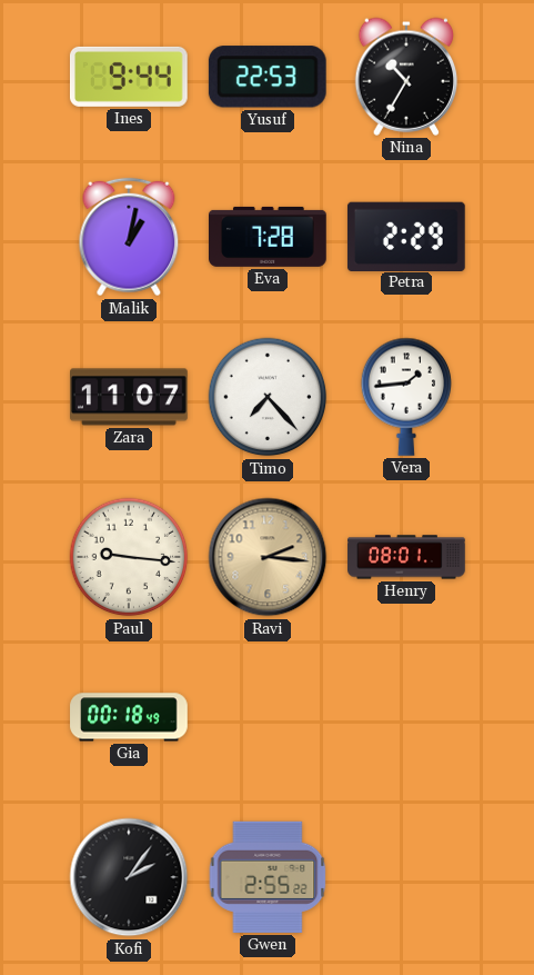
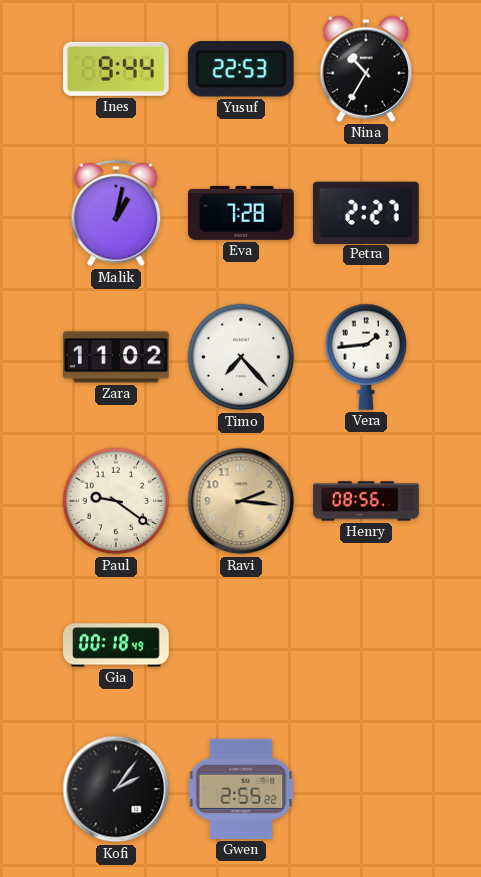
Petra: 2:29 -> 2:27
Zara: 11:07 -> 11:02
Paul: 9:16 -> 9:21
Henry: 08:01 -> 08:56
